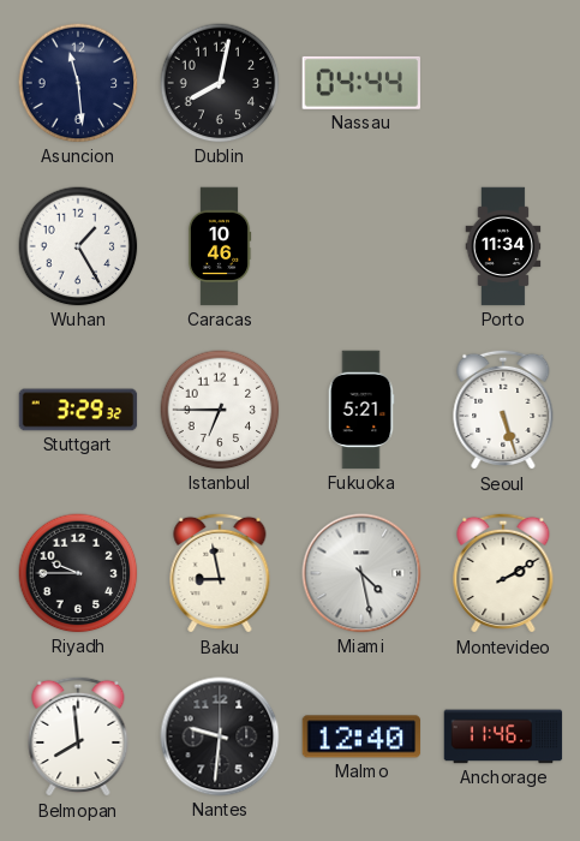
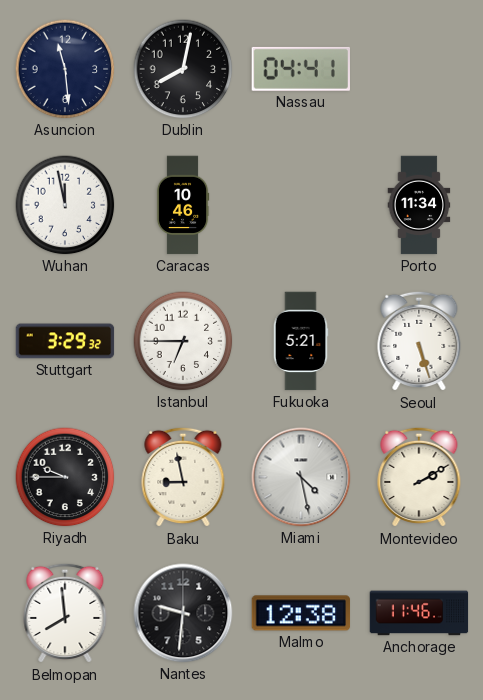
Nassau: 04:44 -> 04:41
Wuhan: 1:25 -> 11:58
Malmo: 12:40 -> 12:38
